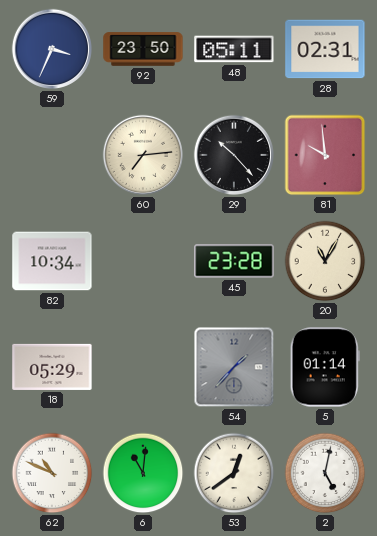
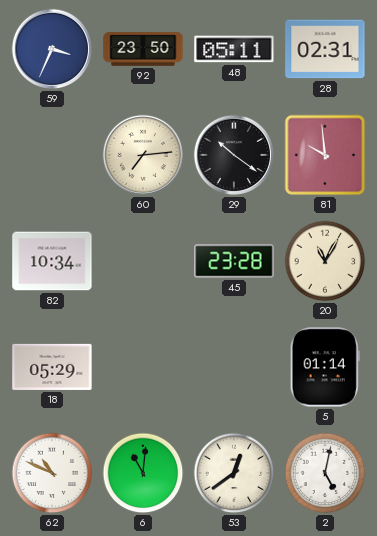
29: 10:23 -> 10:21
54: 1:37 -> none
